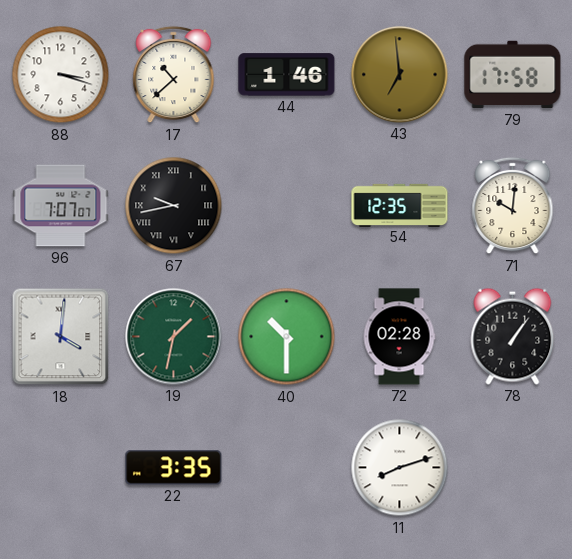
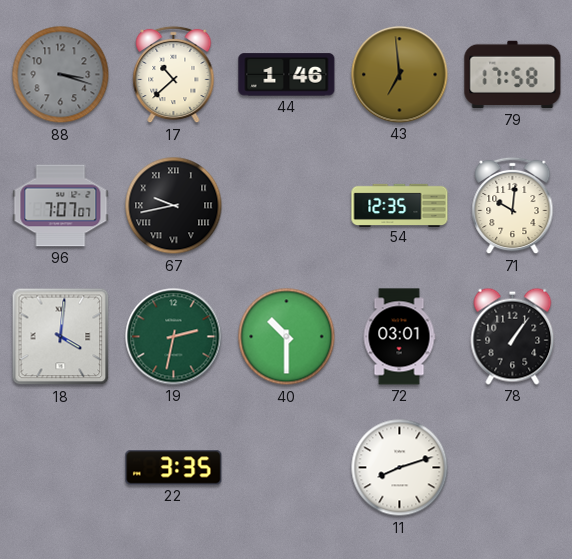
88 dial: white -> grey
19: 1:32 -> 2:32
72: 02:28 -> 03:01
